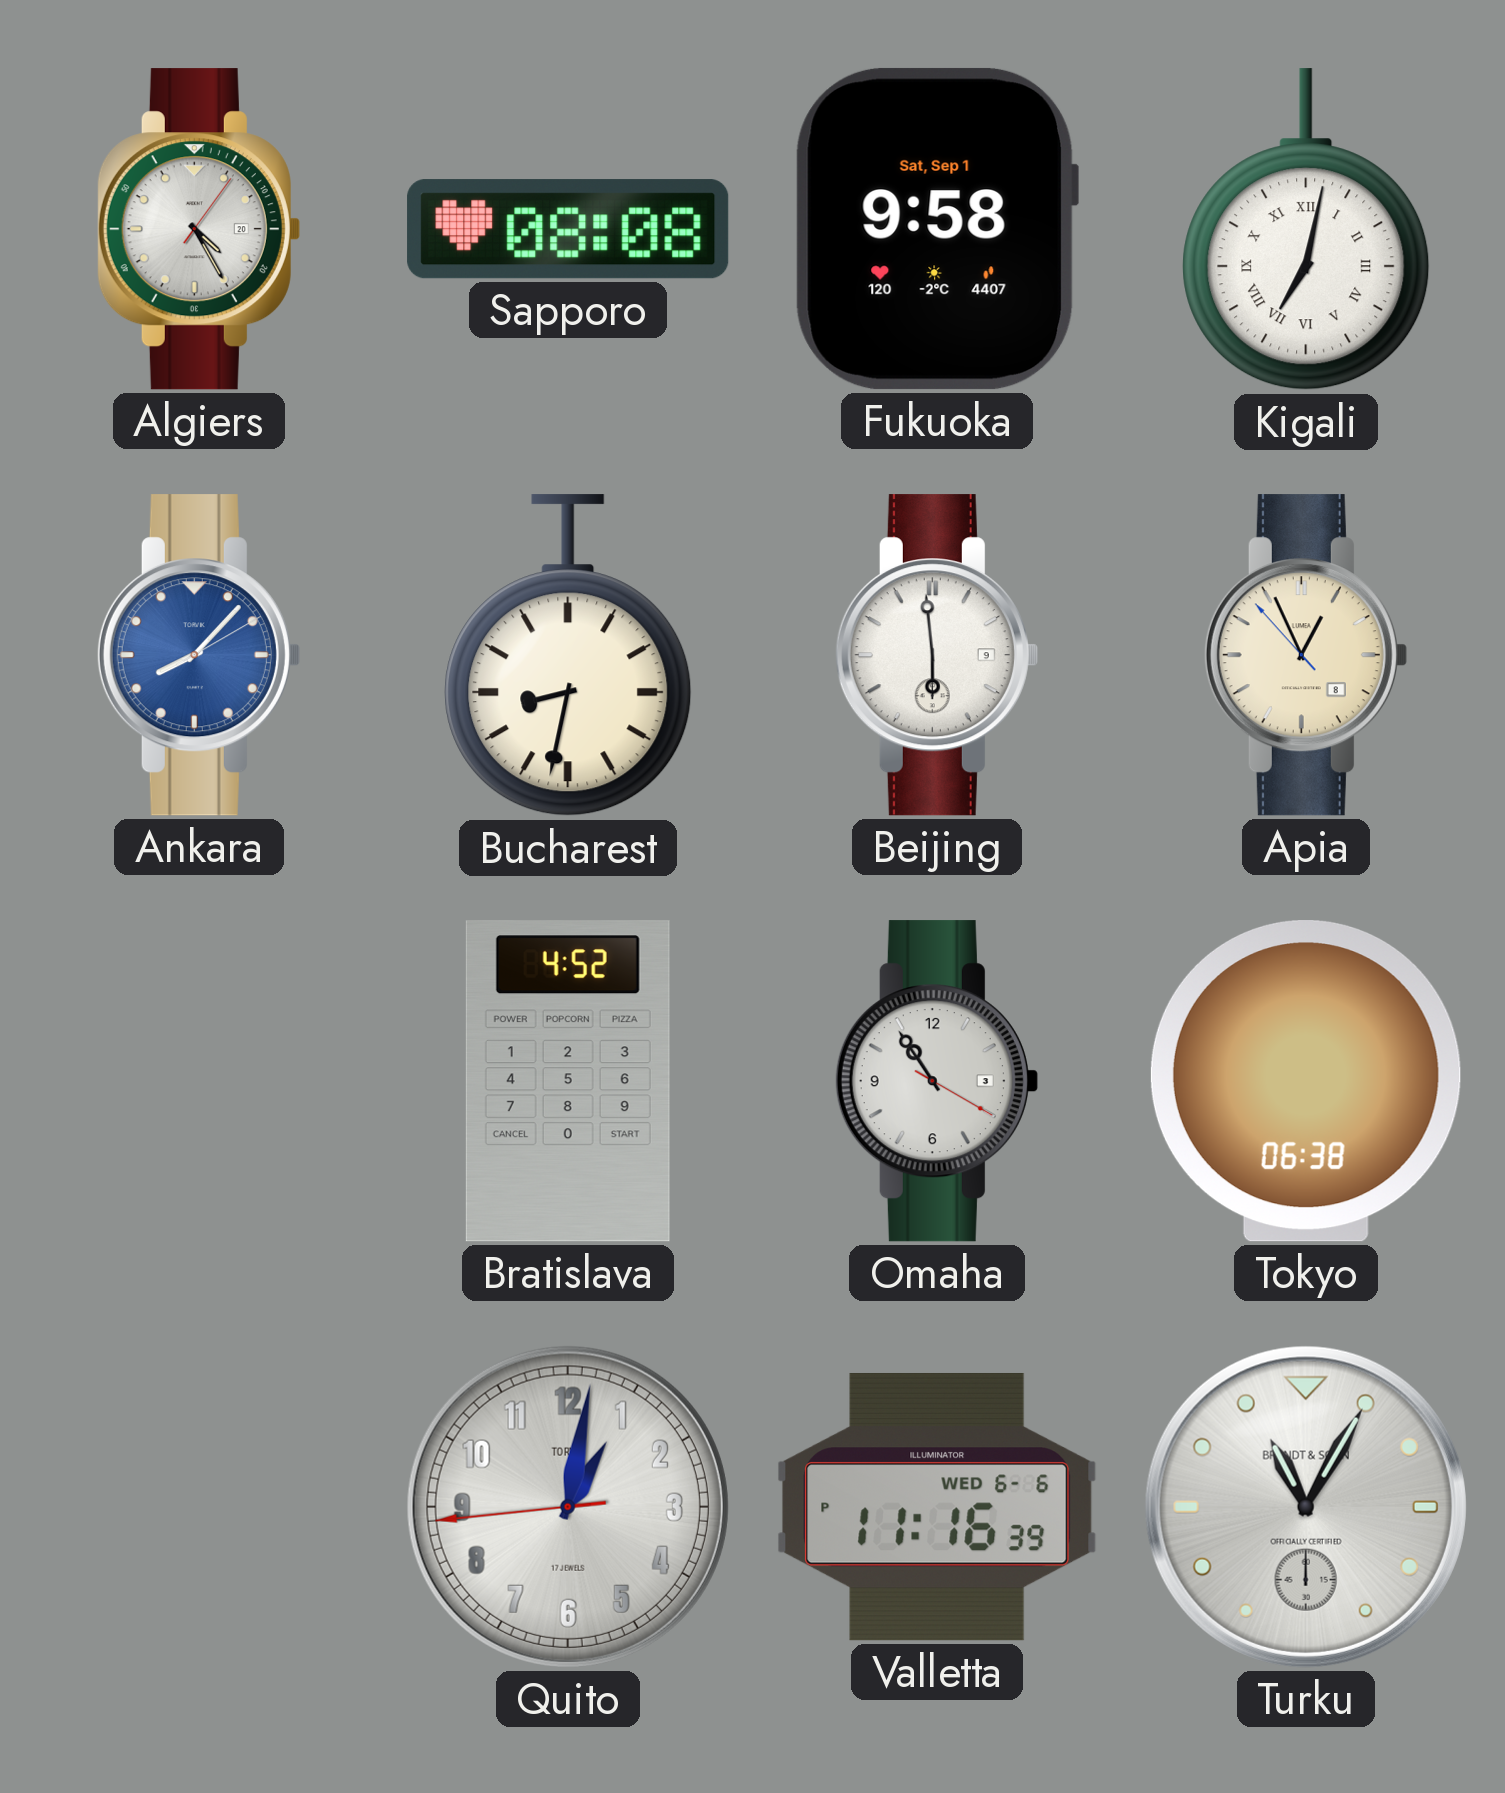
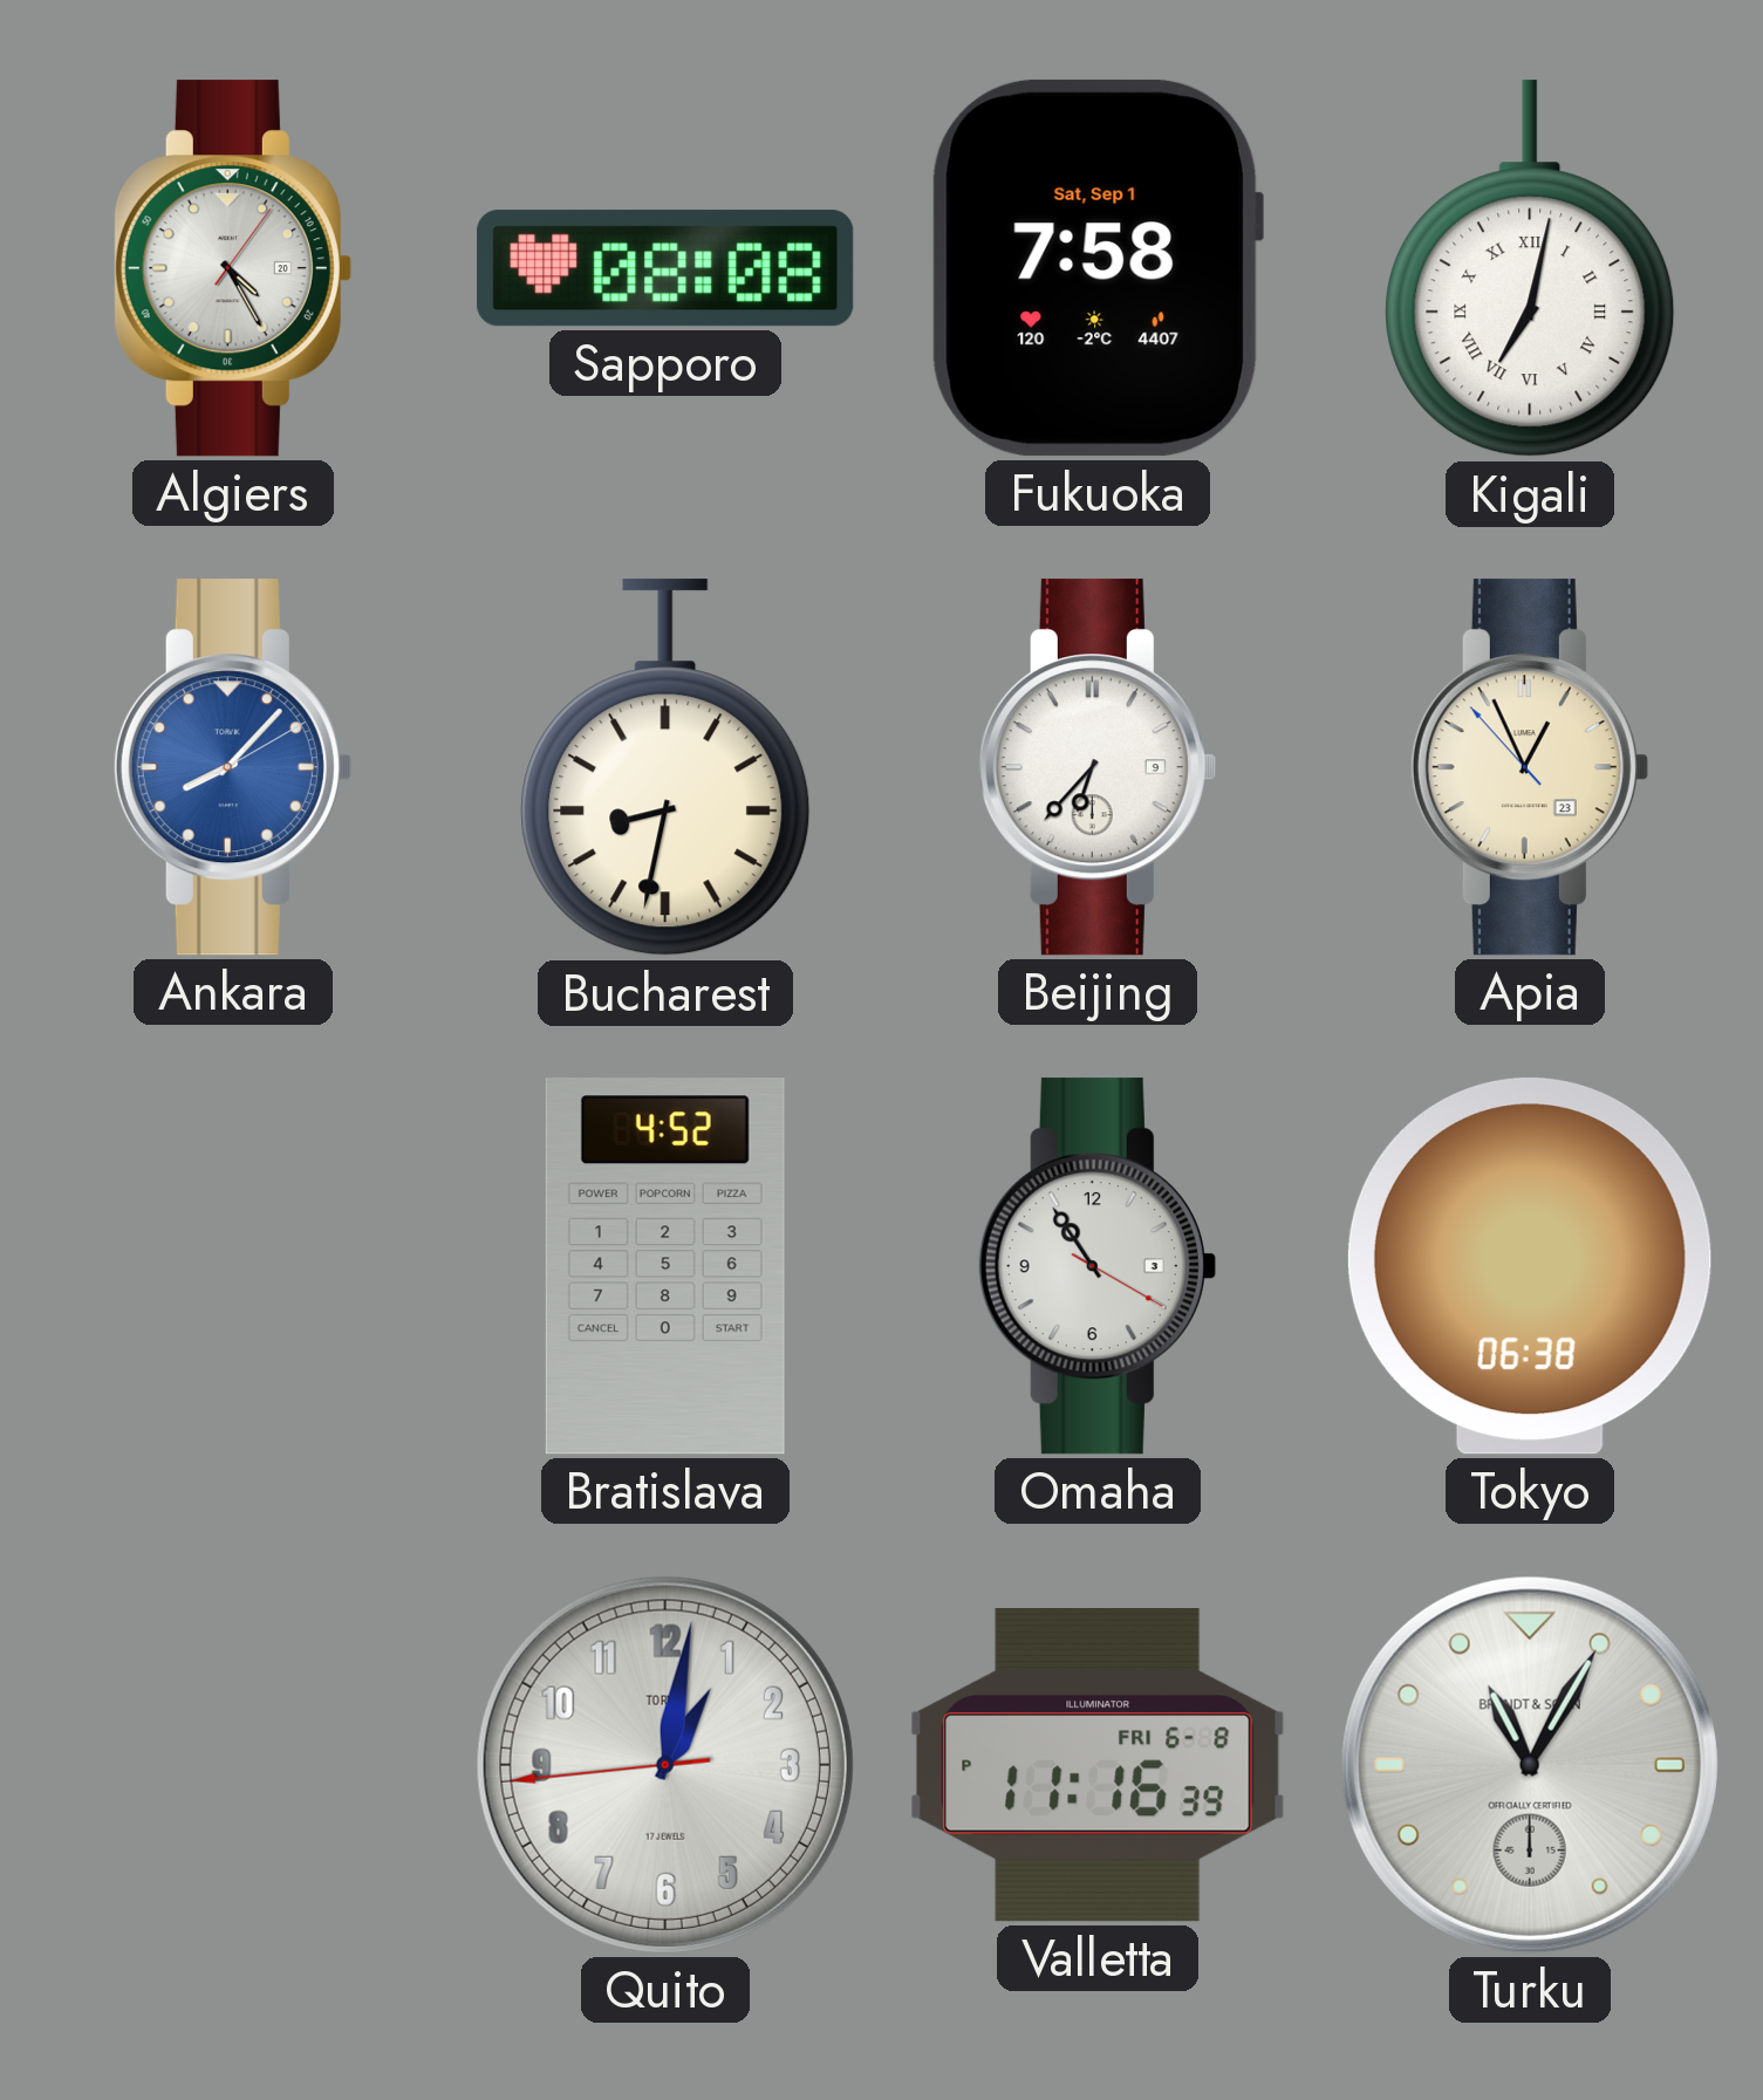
Fukuoka: 9:58 -> 7:58
Beijing: 5:59 -> 6:37
Apia date: 8 -> 23
Valletta date: WED 6-6 -> FRI 6-8
